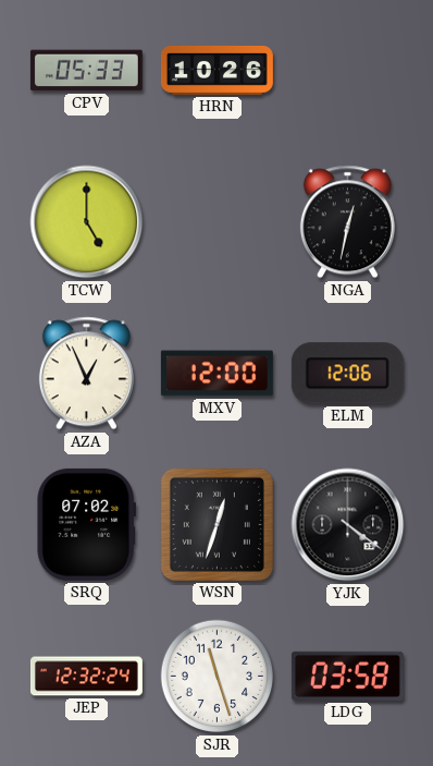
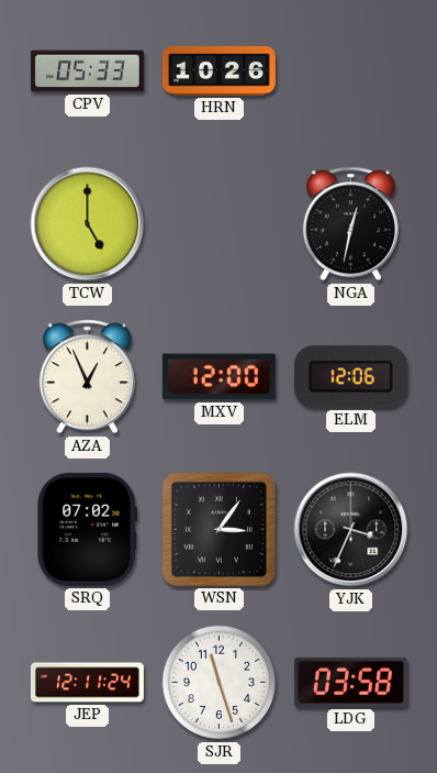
WSN: 12:33 -> 3:06
YJK: 4:21 -> 3:34
JEP: 12:32 -> 12:11
